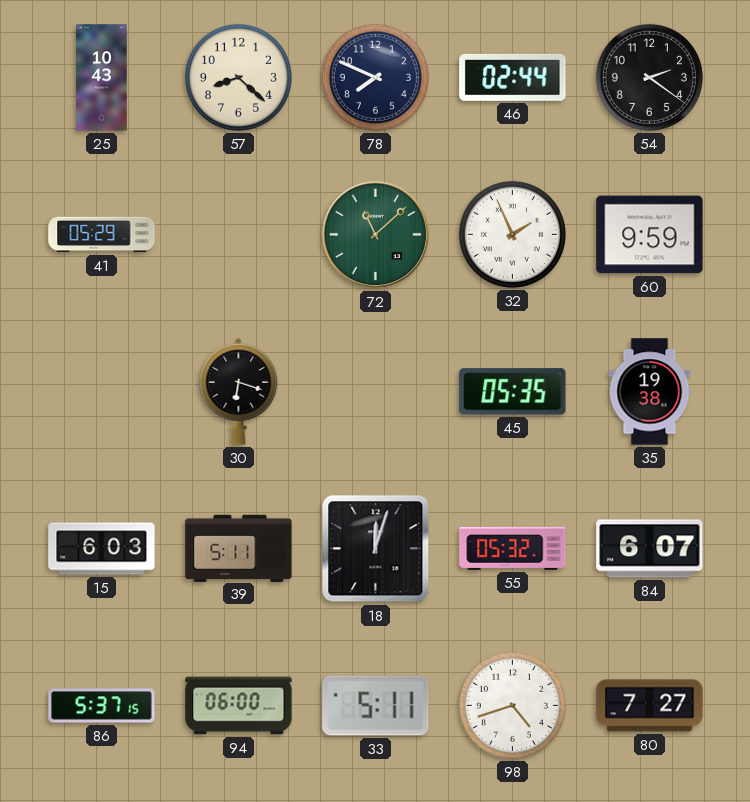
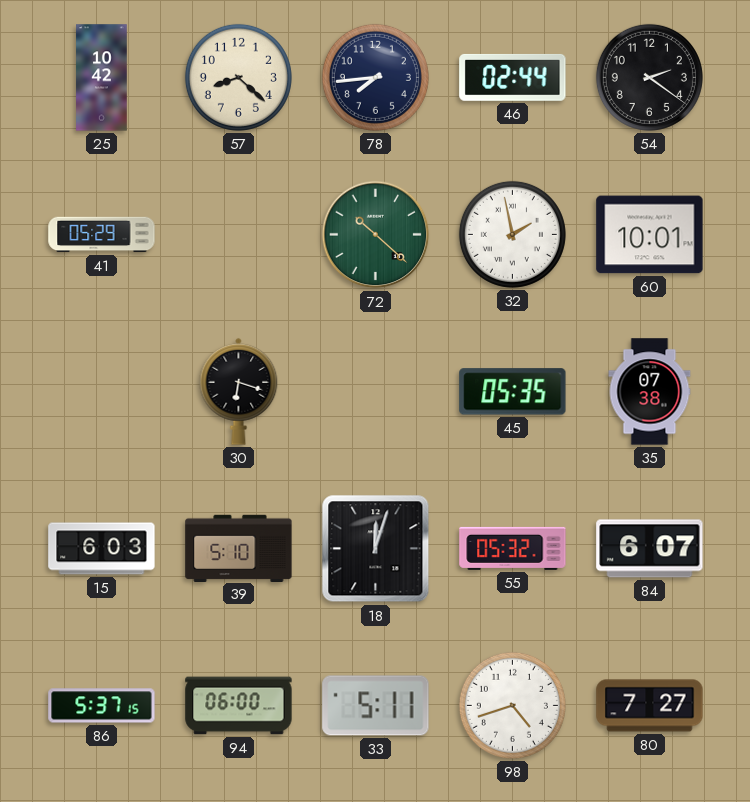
25: 10:43 -> 10:42
78: 7:49 -> 7:44
72: 11:08 -> 10:22
32: 1:56 -> 1:58
60: 9:59 -> 10:01
35: 19:38 -> 07:38
39: 5:11 -> 5:10
